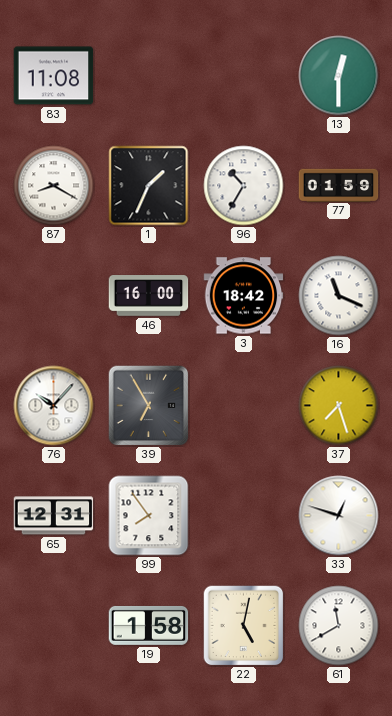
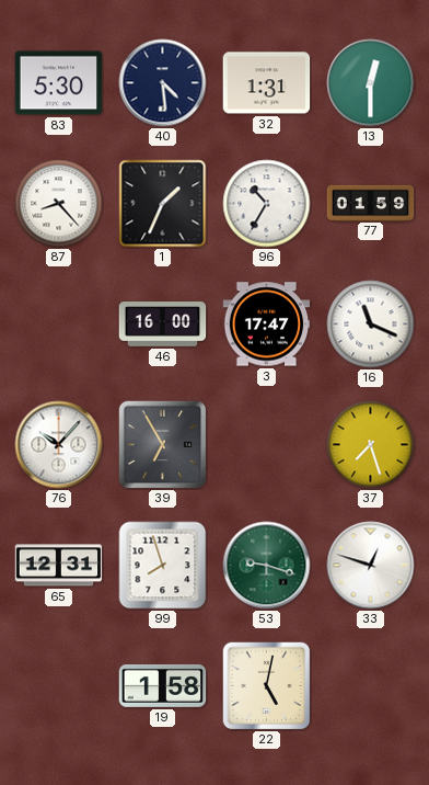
83: 11:08 -> 5:30
40: none -> 4:29
32: none -> 1:31
87: 8:20 -> 8:23
3: 18:42 -> 17:47
99: 7:54 -> 7:57
53: none -> 9:18
61: 11:40 -> none
